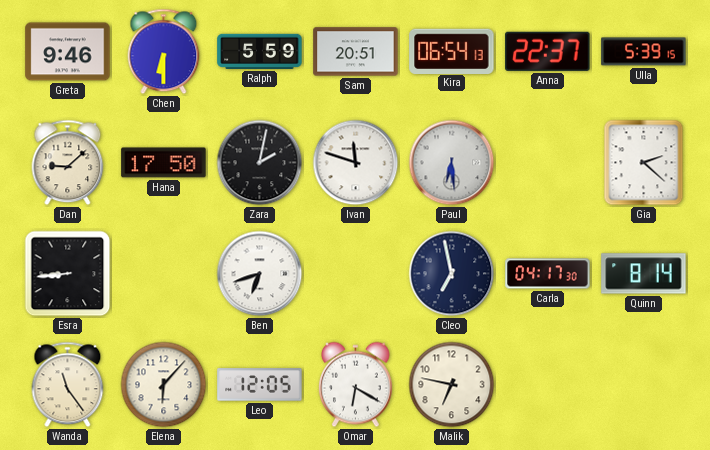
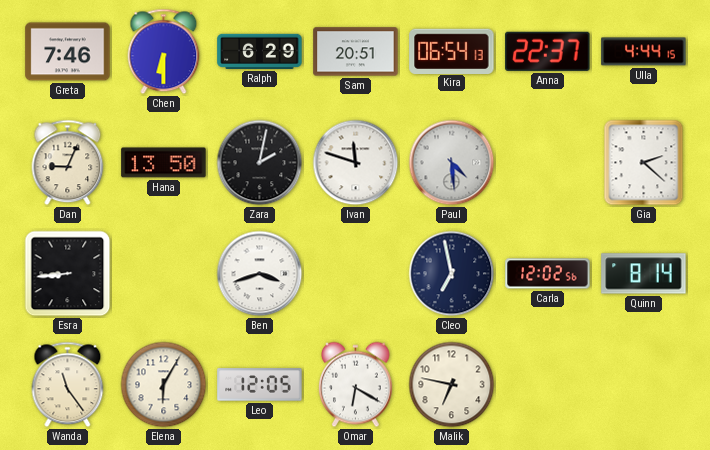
Greta: 9:46 -> 7:46
Ralph: 5:59 -> 6:29
Ulla: 5:39 -> 4:44
Dan: 9:08 -> 9:04
Hana: 17:50 -> 13:50
Paul: 6:29 -> 4:29
Ben: 6:42 -> 3:42
Carla: 04:17 -> 12:02
Elena: 6:07 -> 6:05
